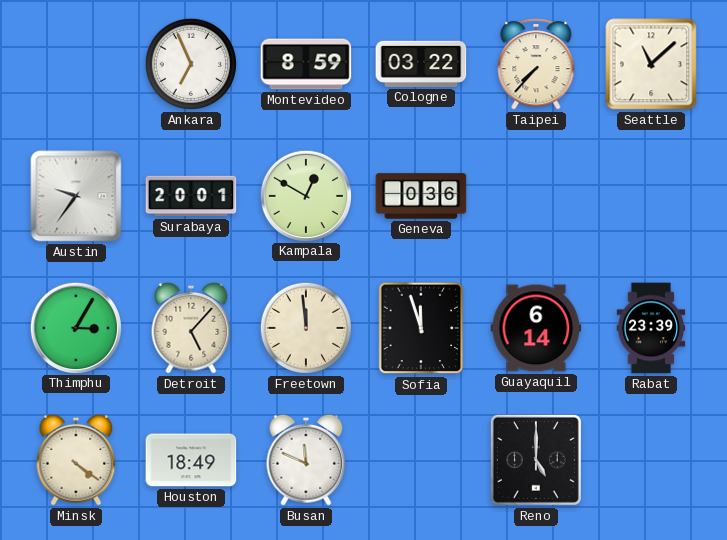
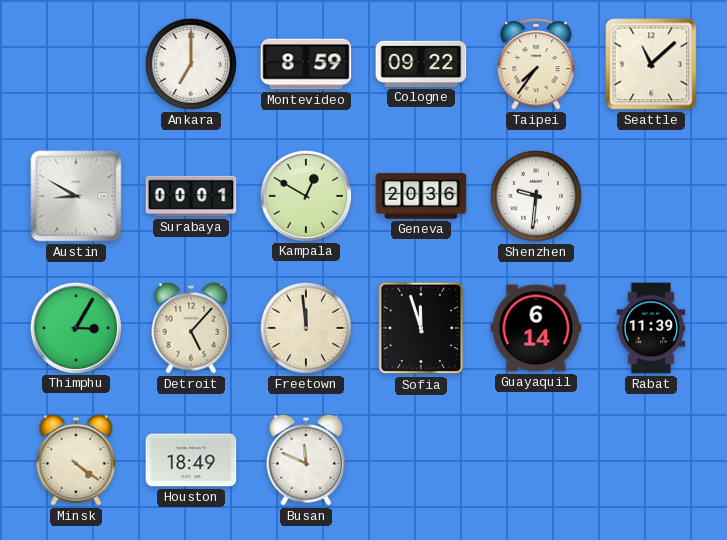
Ankara: 6:56 -> 7:00
Cologne: 03:22 -> 09:22
Taipei: 7:37 -> 7:36
Austin: 9:36 -> 8:50
Surabaya: 20:01 -> 00:01
Geneva: 0:36 -> 20:36
Shenzhen: none -> 9:31
Rabat: 23:39 -> 11:39
Reno: 5:00 -> none
